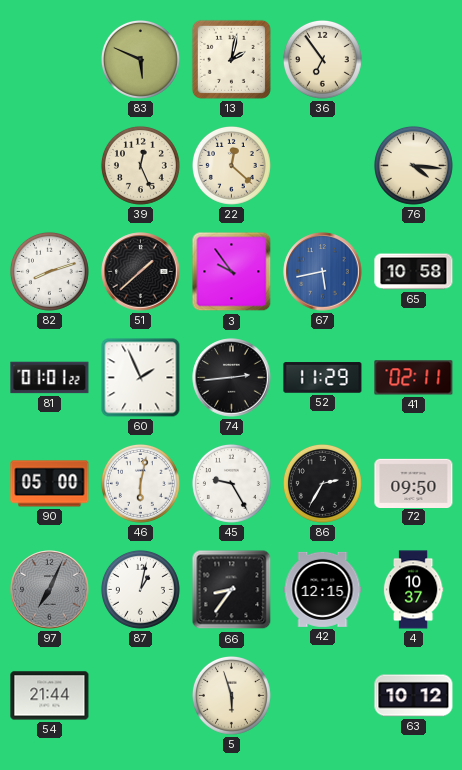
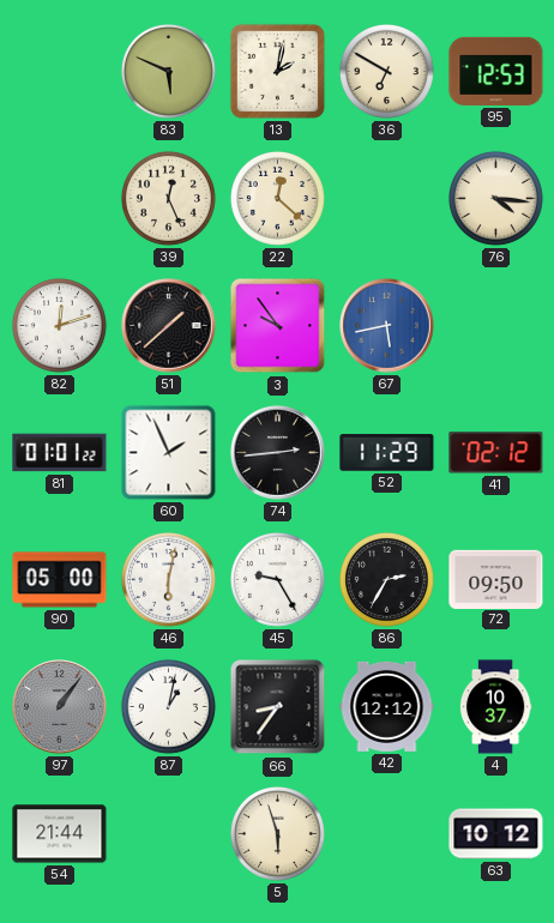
36: 6:54 -> 6:50
95: none -> 12:53
82: 8:12 -> 12:12
65: 10:58 -> none
41: 02:11 -> 02:12
97: 7:04 -> 1:06
42: 12:15 -> 12:12
